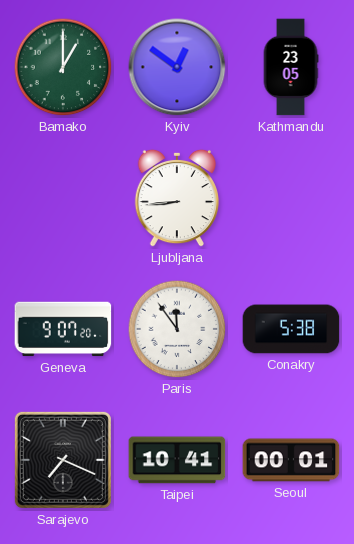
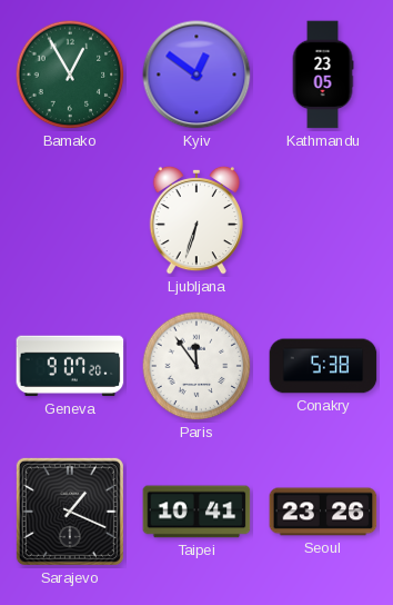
Bamako: 1:00 -> 12:55
Ljubljana: 8:44 -> 6:33
Sarajevo: 7:19 -> 1:19
Seoul: 00:01 -> 23:26
